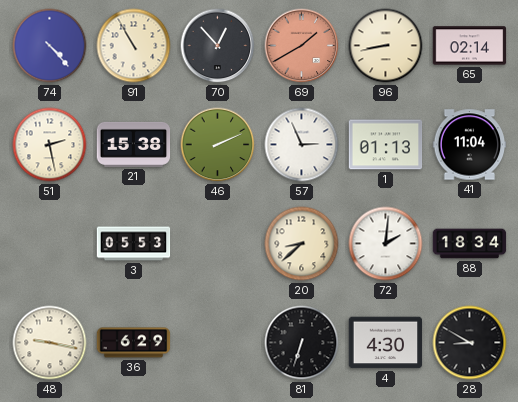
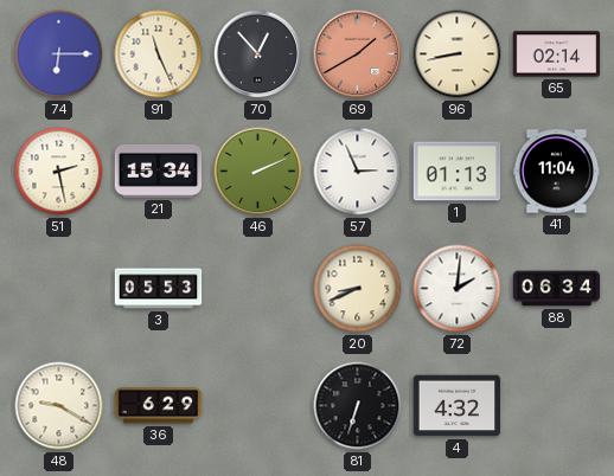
74: 4:23 -> 6:15
91: 10:55 -> 11:26
21: 15:38 -> 15:34
20: 8:38 -> 8:41
88: 18:34 -> 06:34
48: 9:17 -> 9:20
4: 4:30 -> 4:32
28: 8:50 -> none
